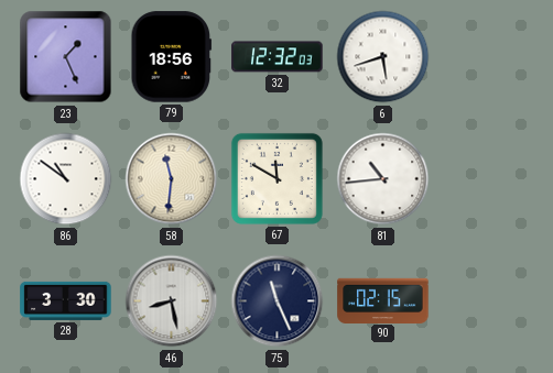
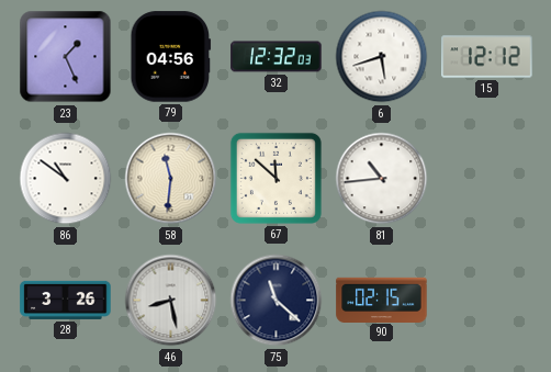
79: 18:56 -> 04:56
15: none -> 12:12
67: 11:50 -> 11:52
28: 3:30 -> 3:26
75: 11:26 -> 11:22
